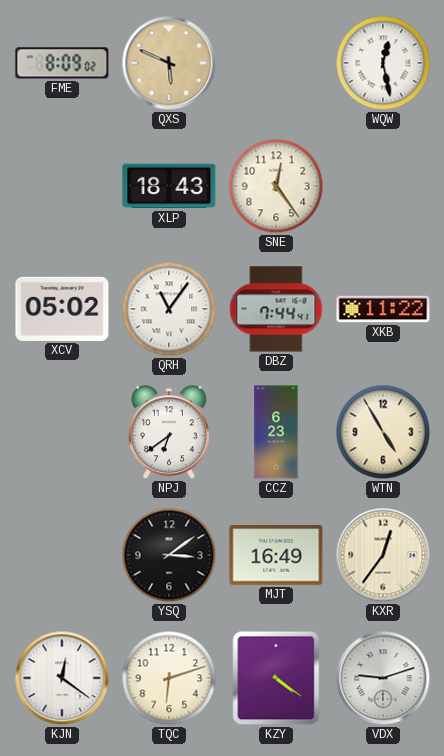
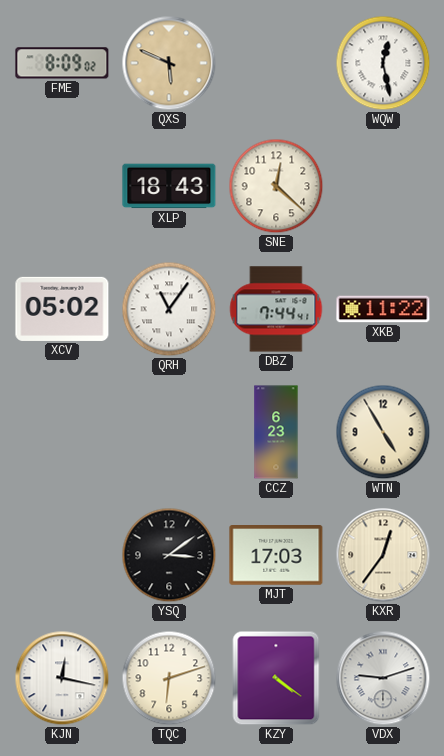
SNE: 12:24 -> 12:22
NPJ: 6:39 -> none
MJT: 16:49 -> 17:03
KJN: 12:21 -> 12:17
